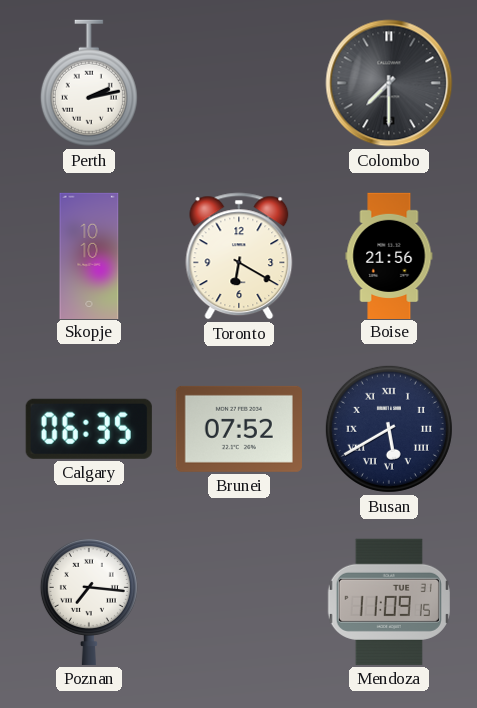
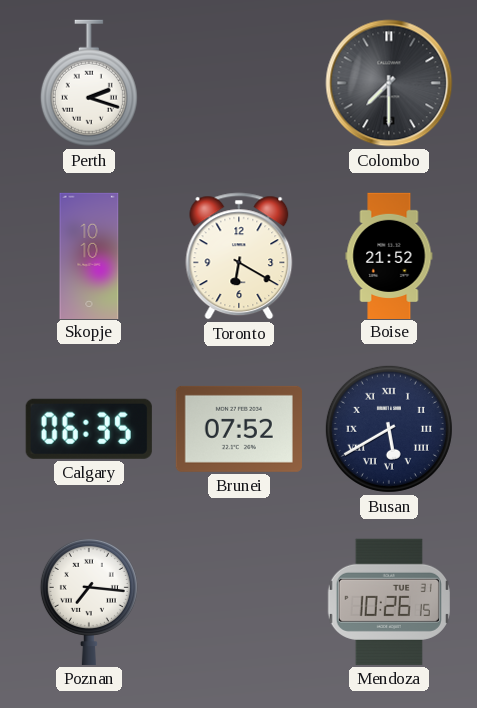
Perth: 2:13 -> 2:18
Boise: 21:56 -> 21:52
Mendoza: 11:09 -> 10:26
